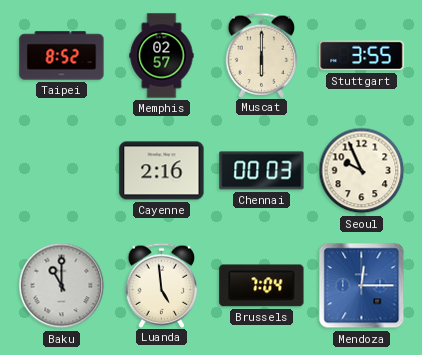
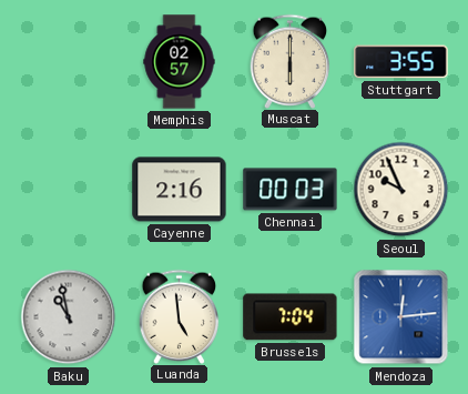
Taipei: 8:52 -> none
Baku: 11:00 -> 10:58
Mendoza: 12:15 -> 12:14
